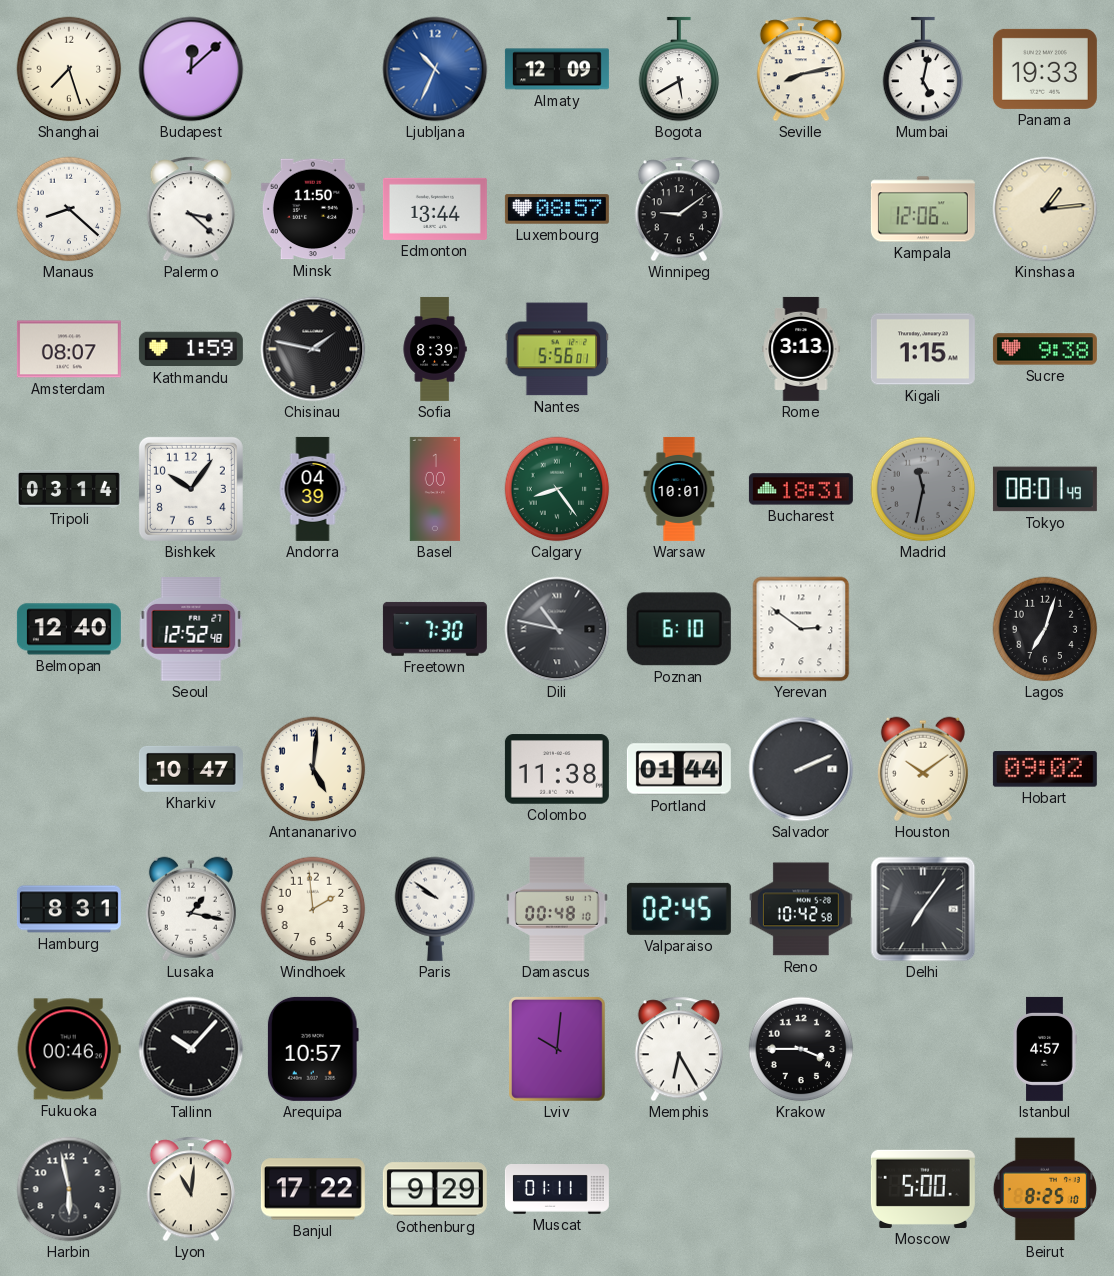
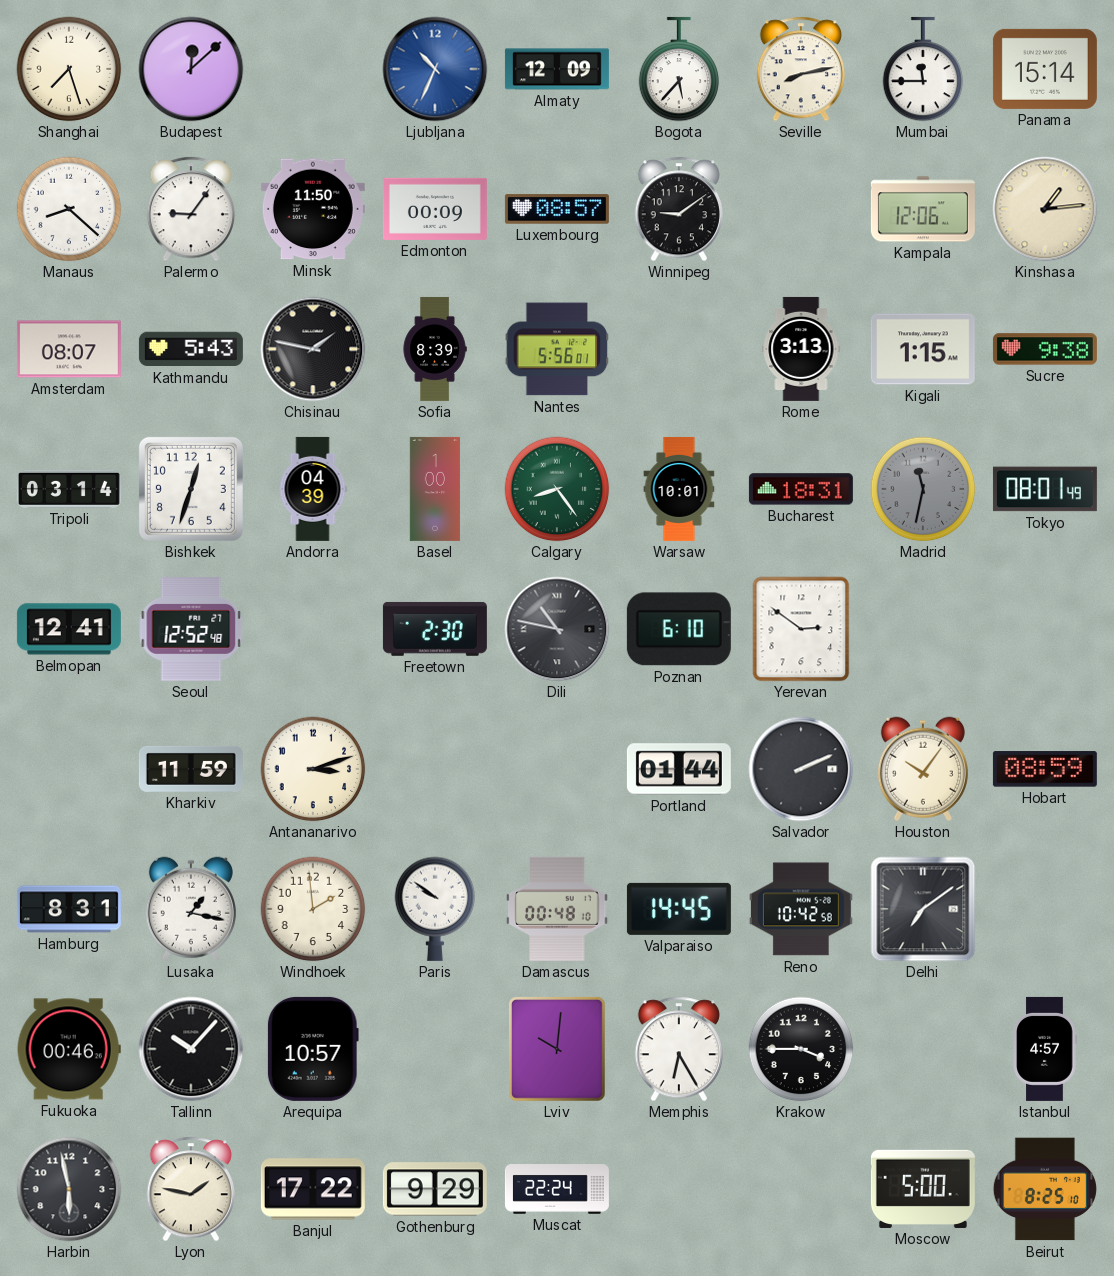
Bogota: 5:40 -> 5:37
Mumbai: 5:02 -> 11:45
Panama: 19:33 -> 15:14
Palermo: 3:22 -> 9:06
Edmonton: 13:44 -> 00:09
Kathmandu: 1:59 -> 5:43
Bishkek: 10:06 -> 12:33
Belmopan: 12:40 -> 12:41
Freetown: 7:30 -> 2:30
Lagos: 7:03 -> none
Kharkiv: 10:47 -> 11:59
Antananarivo: 5:01 -> 3:12
Colombo: 11:38 -> none
Houston: 10:09 -> 10:06
Hobart: 09:02 -> 08:59
Valparaiso: 02:45 -> 14:45
Delhi: 7:06 -> 7:09
Lyon: 11:01 -> 1:47
Muscat: 01:11 -> 22:24
